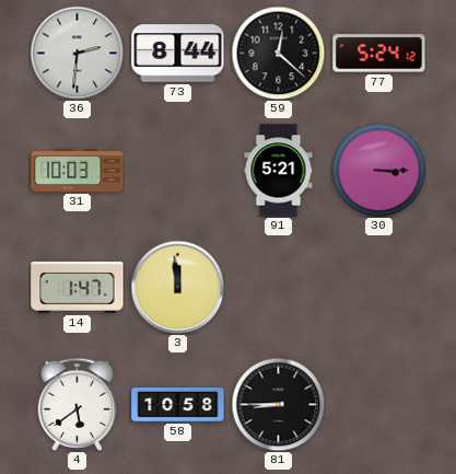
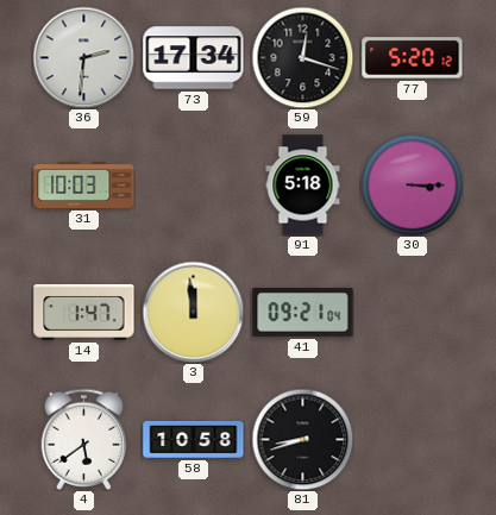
73: 8:44 -> 17:34
59: 12:22 -> 12:18
77: 5:24 -> 5:20
91: 5:21 -> 5:18
41: none -> 09:21
81: 8:45 -> 8:42
